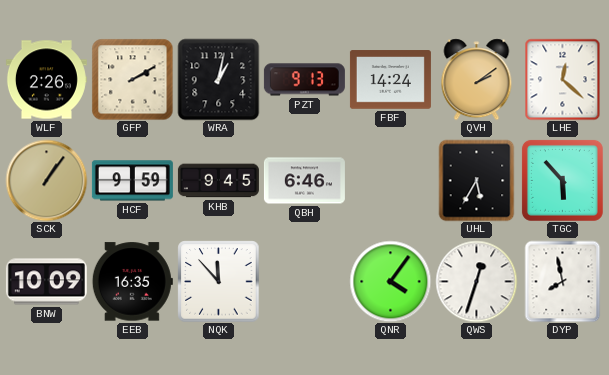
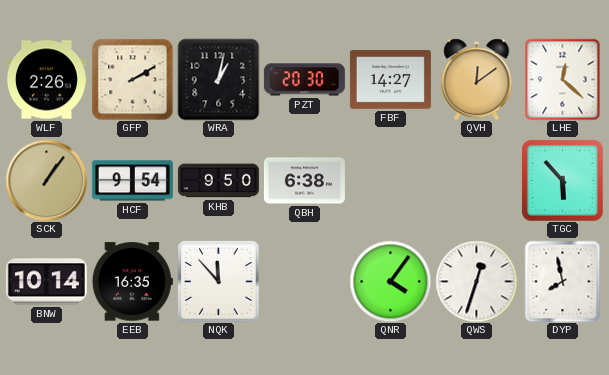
PZT: 9:13 -> 20:30
FBF: 14:24 -> 14:27
QVH: 2:09 -> 12:09
HCF: 9:59 -> 9:54
KHB: 9:45 -> 9:50
QBH: 6:46 -> 6:38
UHL: 5:35 -> none
BNW: 10:09 -> 10:14
